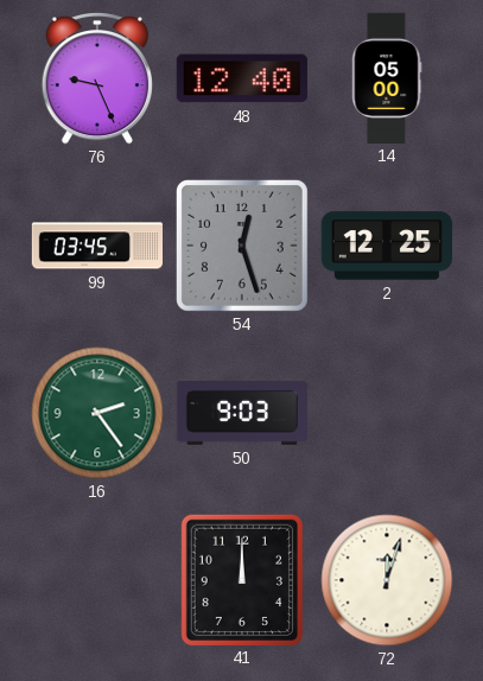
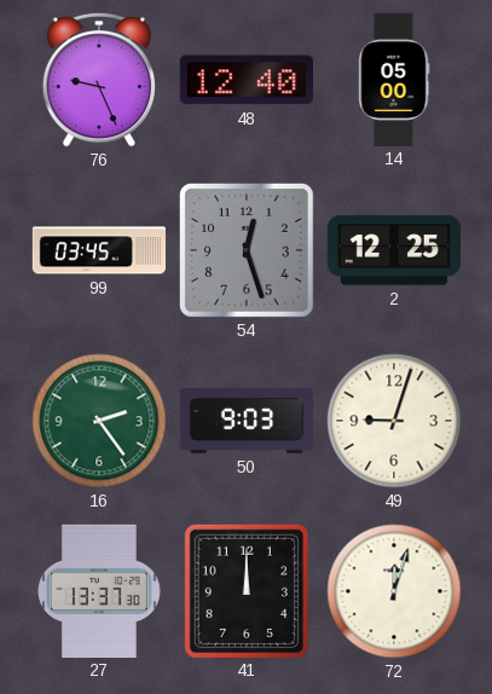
49: none -> 9:03
27: none -> 13:37
